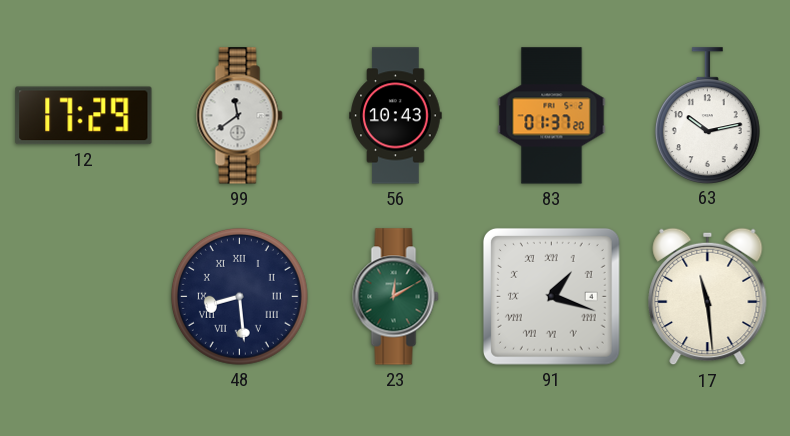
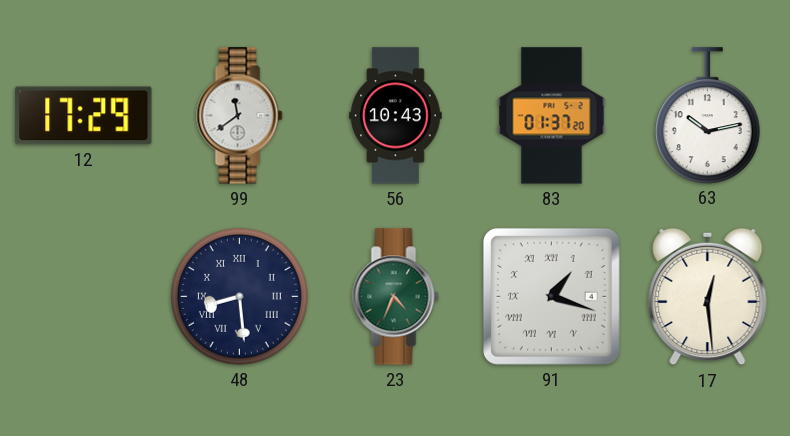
23: 12:10 -> 4:34
17: 11:29 -> 12:29
